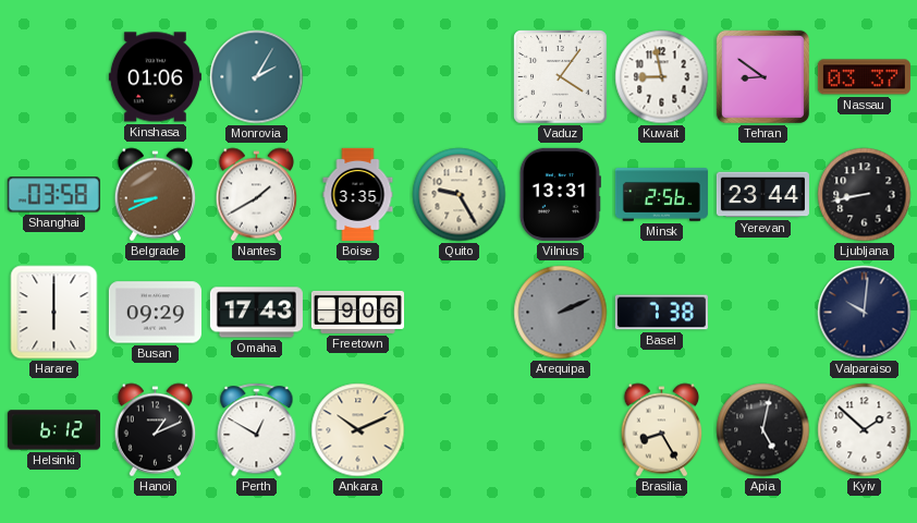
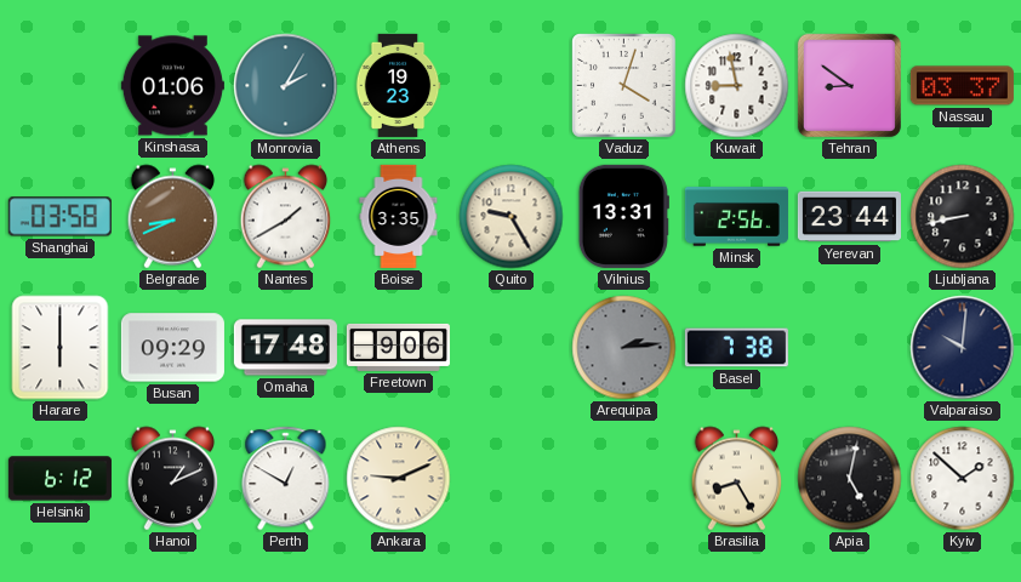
Athens: none -> 19:23
Vaduz: 4:06 -> 4:03
Omaha: 17:43 -> 17:48
Arequipa: 2:11 -> 2:14
Ankara: 10:11 -> 9:11
